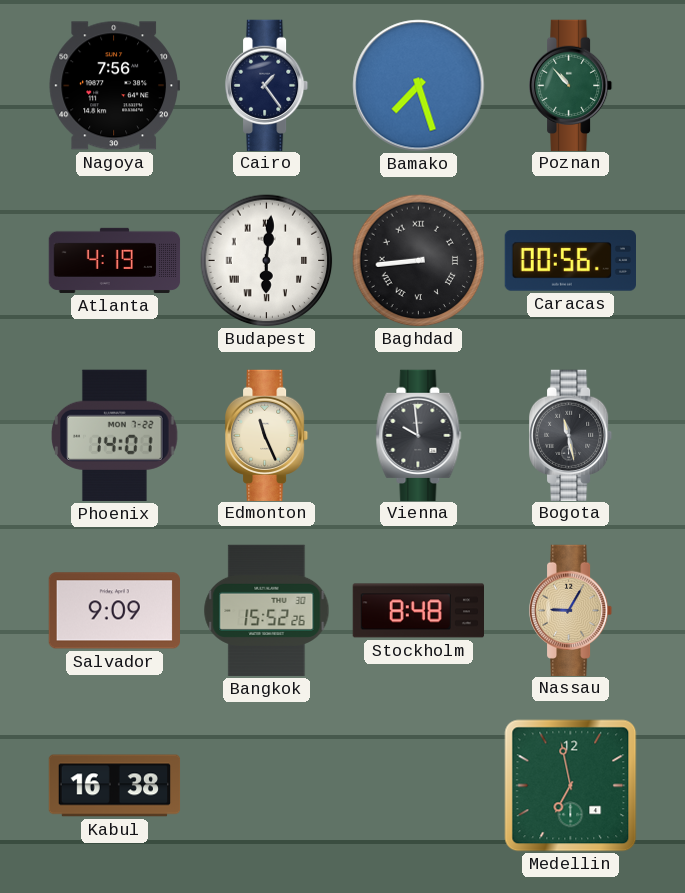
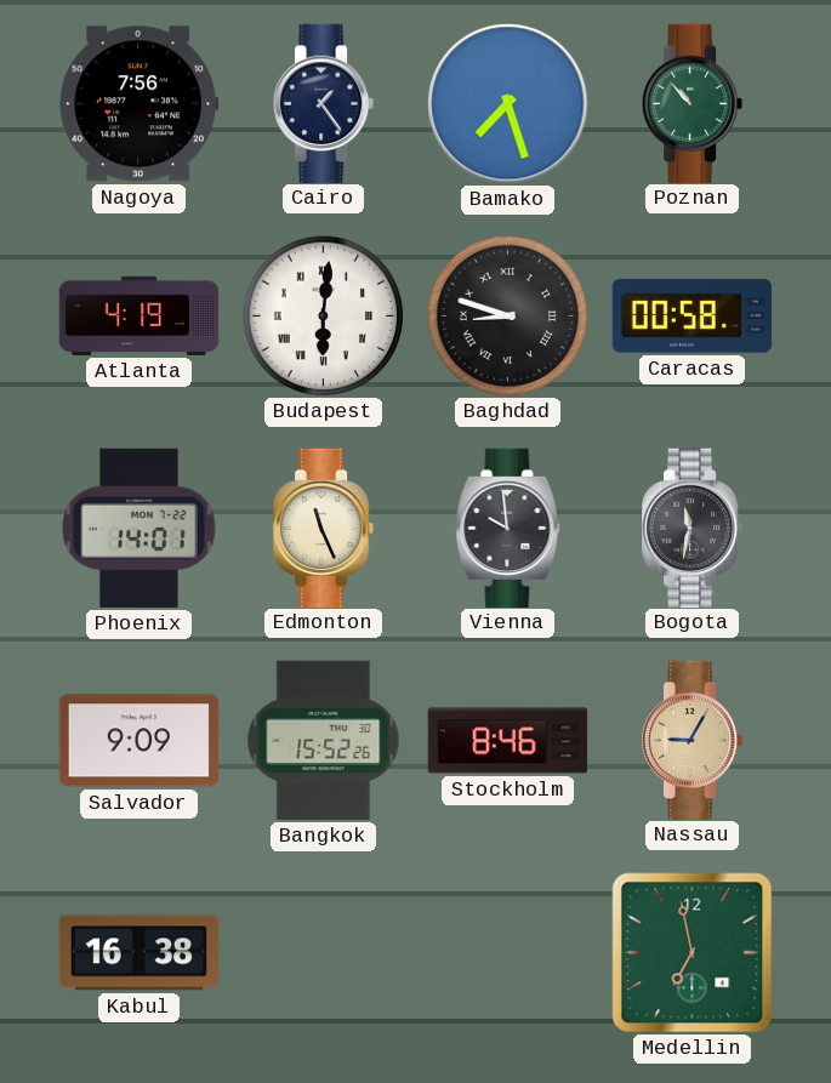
Baghdad: 8:44 -> 8:48
Caracas: 00:56 -> 00:58
Bogota: 11:28 -> 11:32
Stockholm: 8:48 -> 8:46
